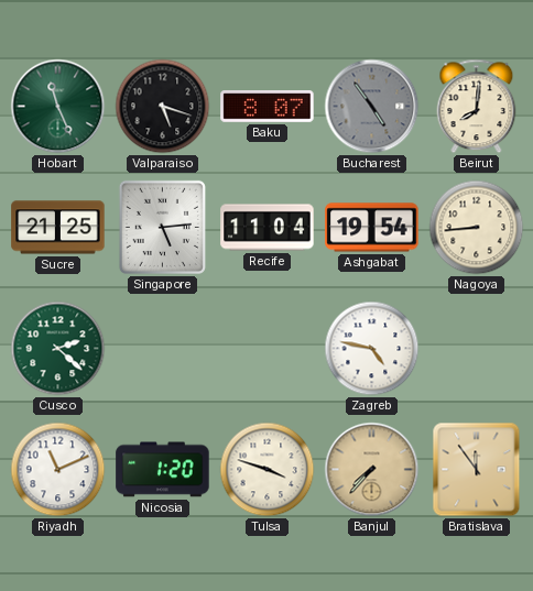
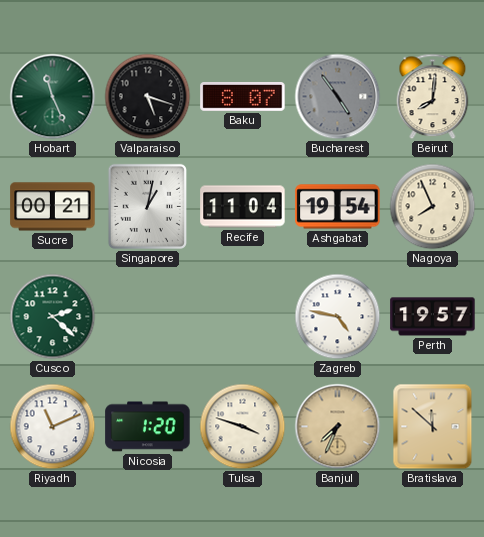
Sucre: 21:25 -> 00:21
Singapore: 5:14 -> 1:02
Nagoya: 8:44 -> 7:56
Perth: none -> 19:57
Banjul: 7:37 -> 7:34
Bratislava: 11:54 -> 11:52
